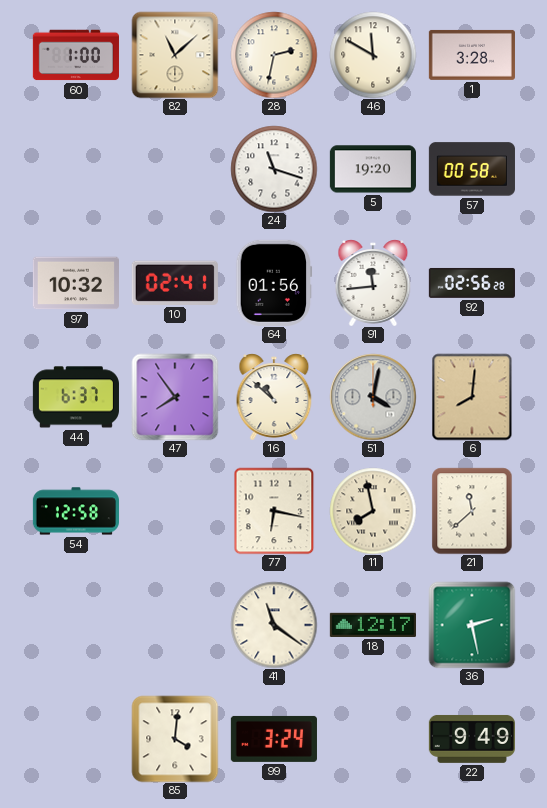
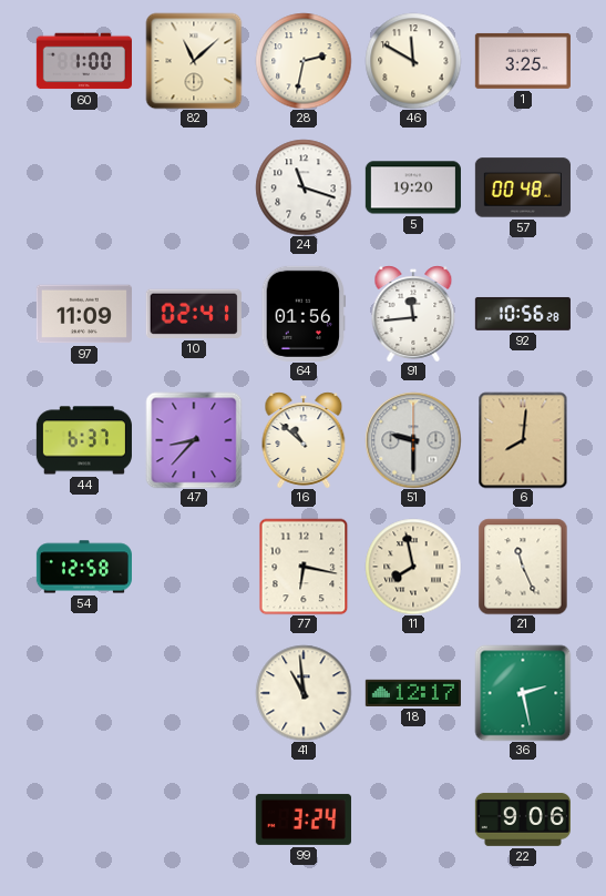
1: 3:28 -> 3:25
57: 00:58 -> 00:48
97: 10:32 -> 11:09
92: 02:56 -> 10:56
47: 7:54 -> 8:37
51: 4:02 -> 9:30
21: 11:38 -> 11:26
41: 11:21 -> 10:59
85: 4:01 -> none
22: 9:49 -> 9:06
